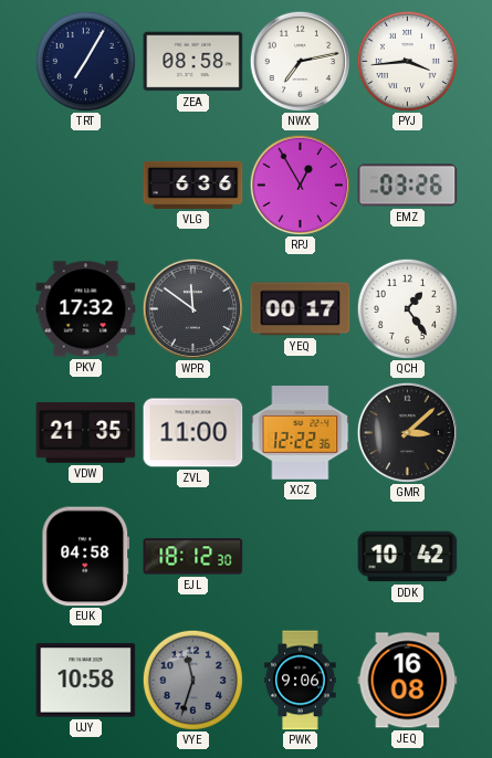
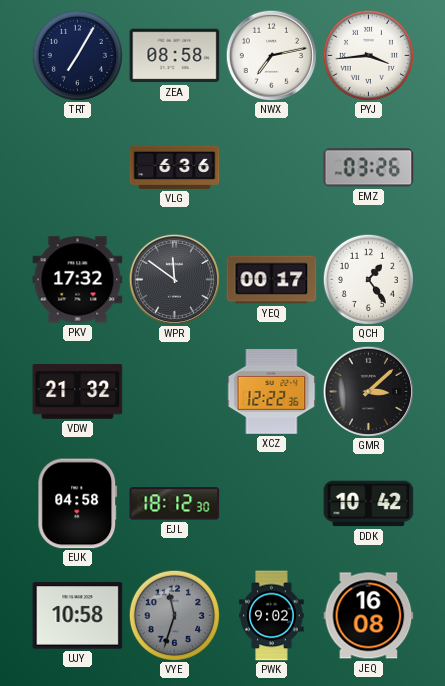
RPJ: 12:55 -> none
VDW: 21:35 -> 21:32
ZVL: 11:00 -> none
PWK: 9:06 -> 9:02
